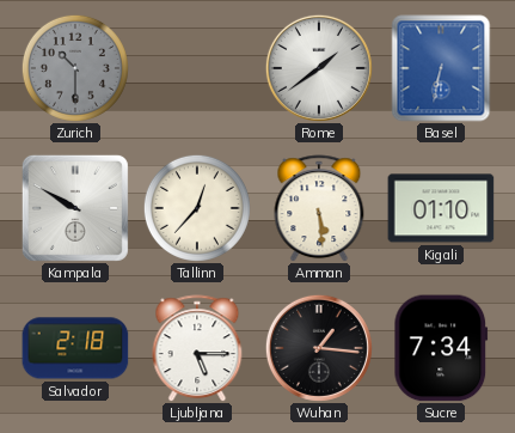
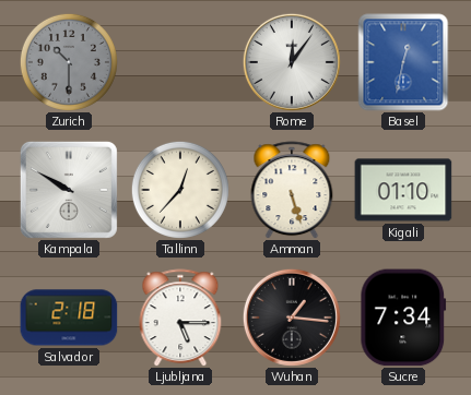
Rome: 1:39 -> 12:06
Basel: 6:32 -> 12:32
Amman: 5:29 -> 5:27
